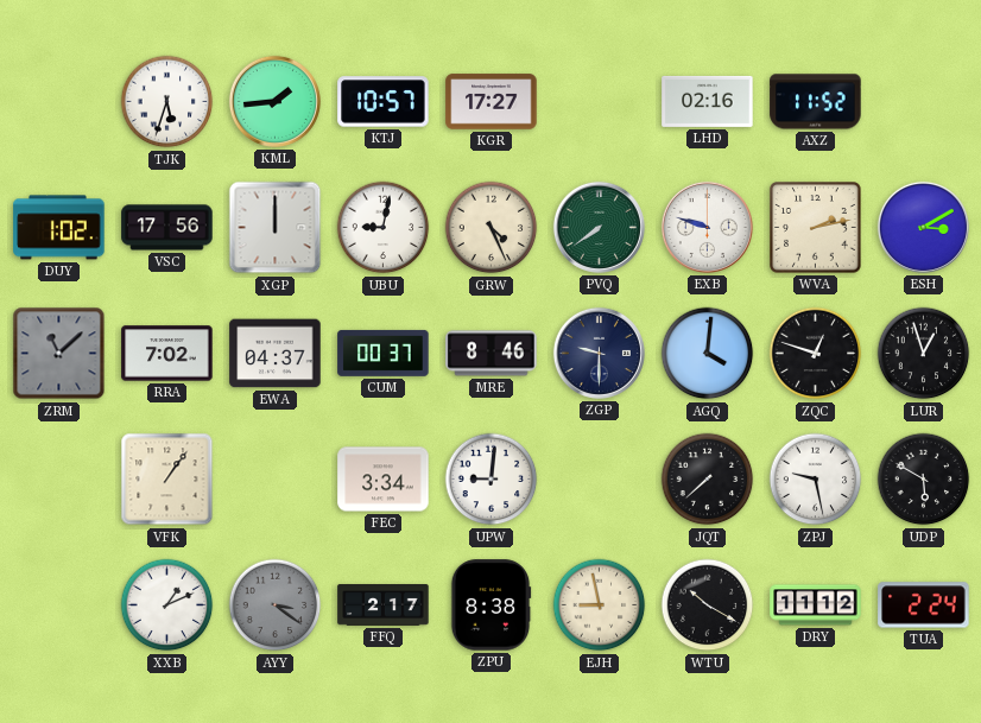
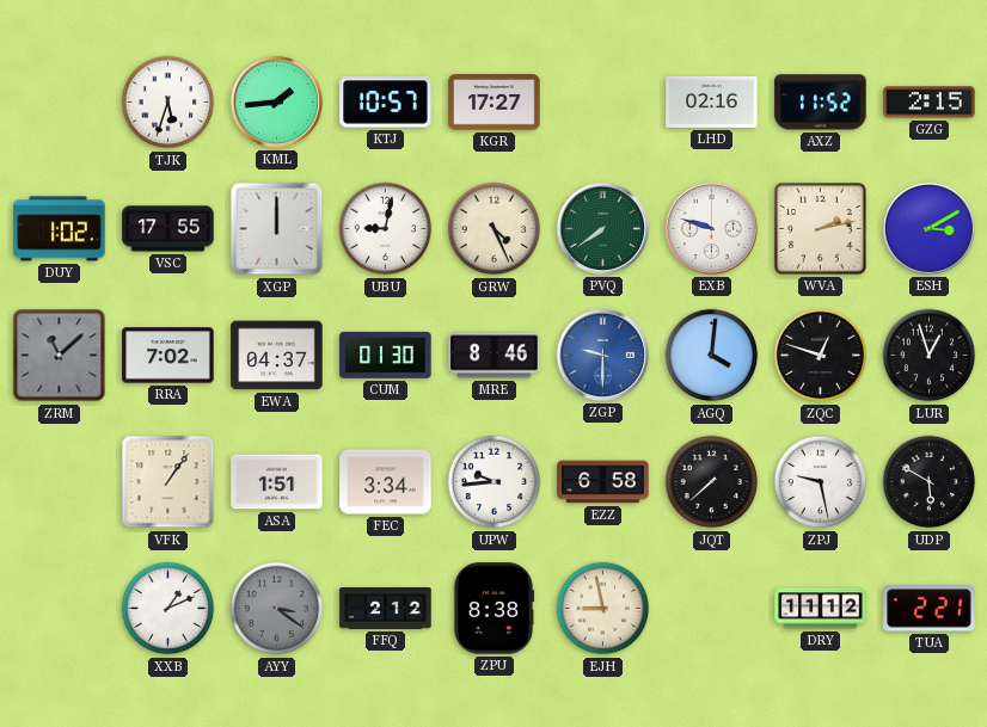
GZG: none -> 2:15
VSC: 17:56 -> 17:55
CUM: 00:37 -> 01:30
ZGP dial: navy -> blue
ASA: none -> 1:51
UPW: 9:01 -> 9:44
EZZ: none -> 6:58
FFQ: 2:17 -> 2:12
WTU: 10:20 -> none
TUA: 2:24 -> 2:21
